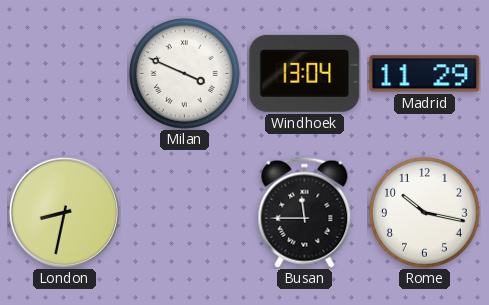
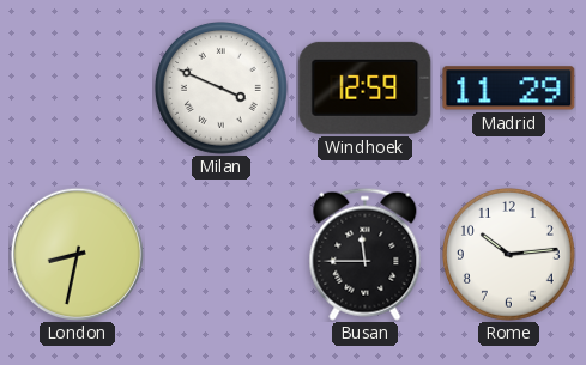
Windhoek: 13:04 -> 12:59
Rome: 10:17 -> 10:14
